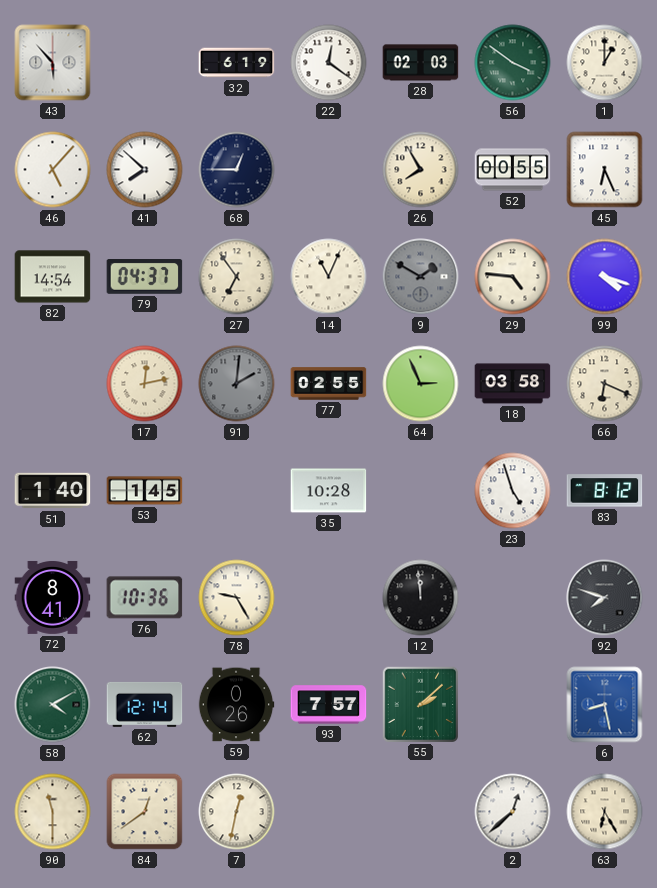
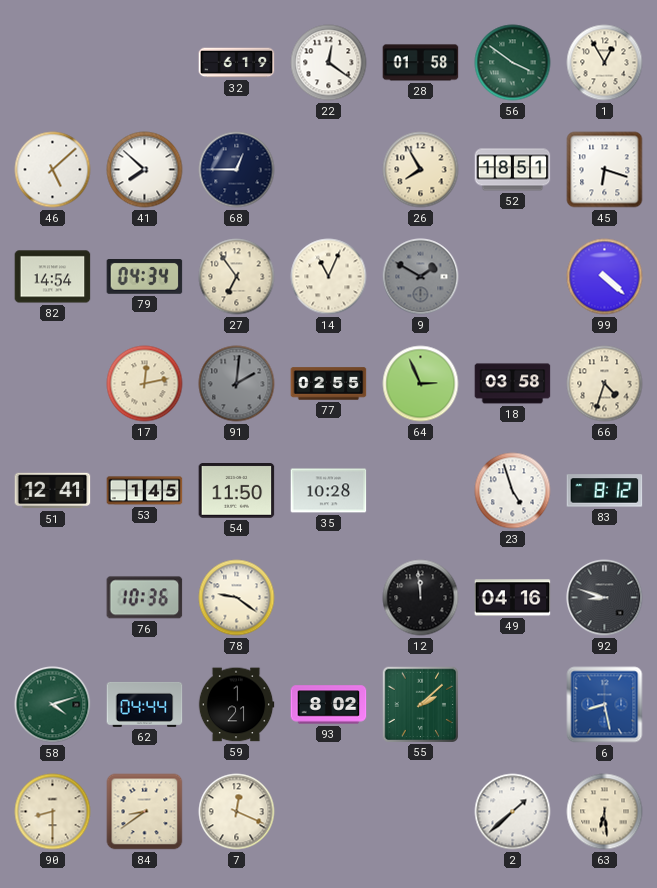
43: 5:53 -> none
28: 02:03 -> 01:58
1: 1:00 -> 12:55
46: 5:07 -> 5:08
52: 00:55 -> 18:51
45: 6:26 -> 6:18
79: 04:37 -> 04:34
29: 4:46 -> none
99: 4:18 -> 4:22
66: 6:19 -> 4:33
51: 1:40 -> 12:41
54: none -> 11:50
72: 8:41 -> none
78: 9:25 -> 9:21
49: none -> 04:16
92: 7:48 -> 8:48
58: 4:10 -> 4:12
62: 12:14 -> 04:44
59: 0:26 -> 1:21
93: 7:57 -> 8:02
90: 11:30 -> 8:30
84: 12:39 -> 8:39
7: 12:32 -> 12:19
2: 12:38 -> 1:38
63: 6:25 -> 6:29
